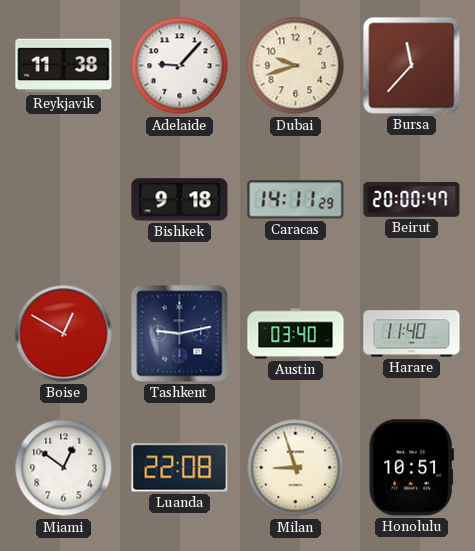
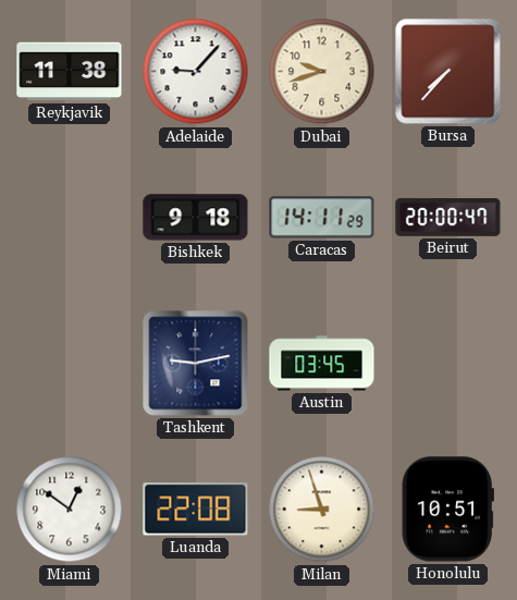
Bursa: 11:37 -> 7:37
Boise: 12:50 -> none
Austin: 03:40 -> 03:45
Harare: 11:40 -> none
